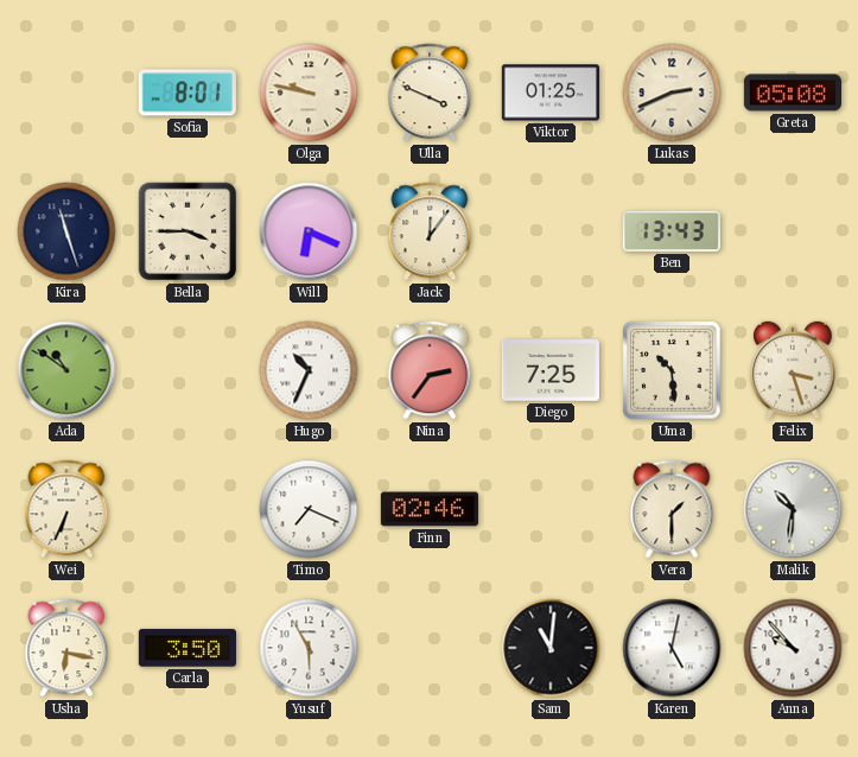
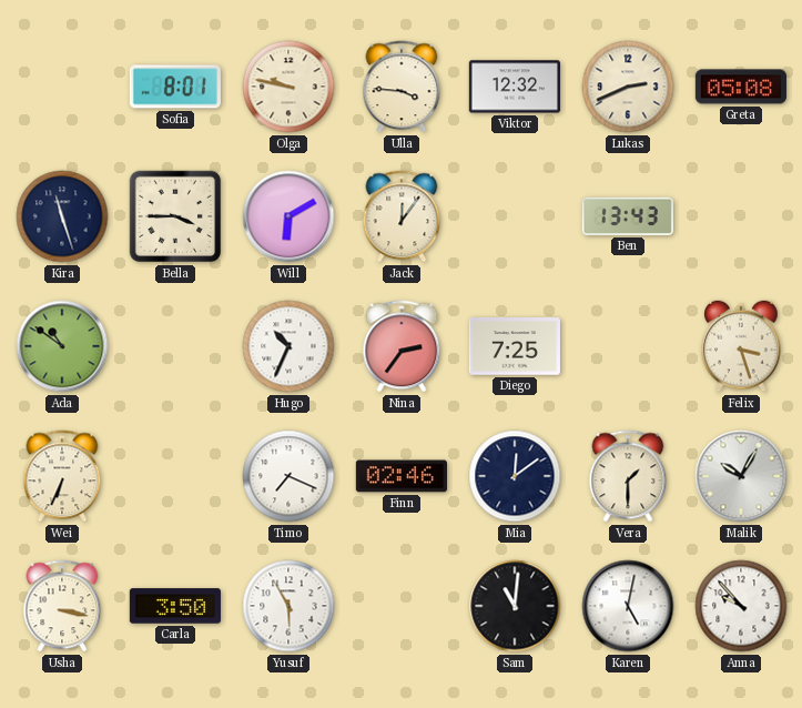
Ulla: 3:49 -> 3:46
Viktor: 01:25 -> 12:32
Will: 6:19 -> 6:10
Uma: 10:29 -> none
Mia: none -> 12:09
Malik: 10:31 -> 10:05
Usha: 6:17 -> 3:17
